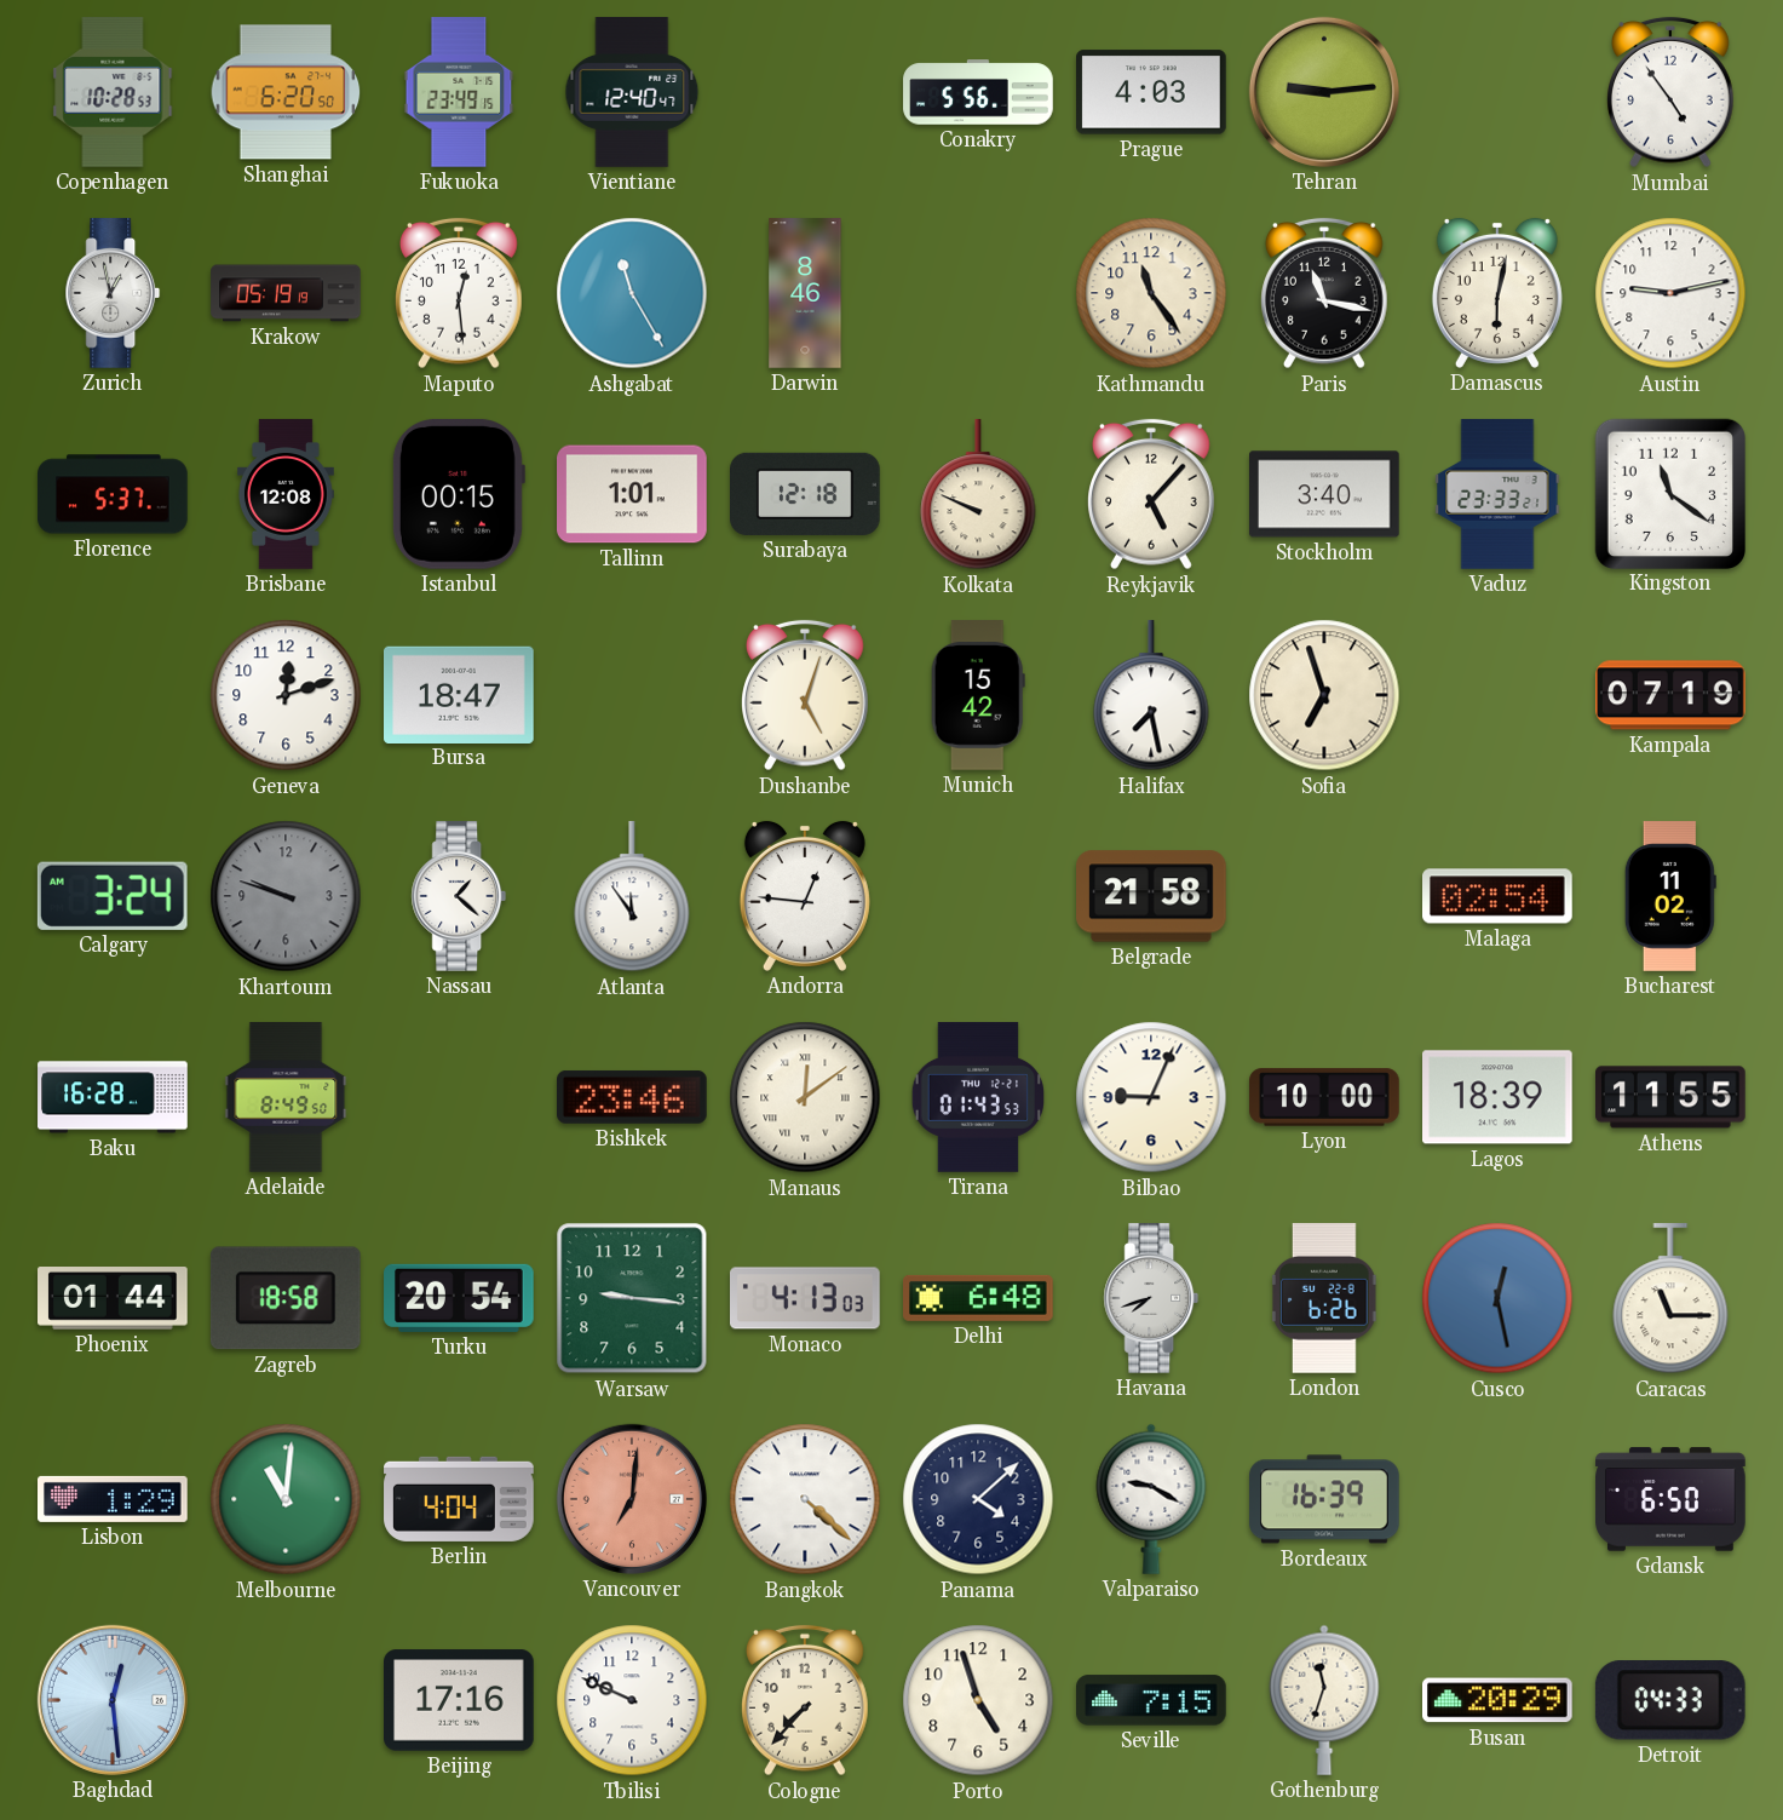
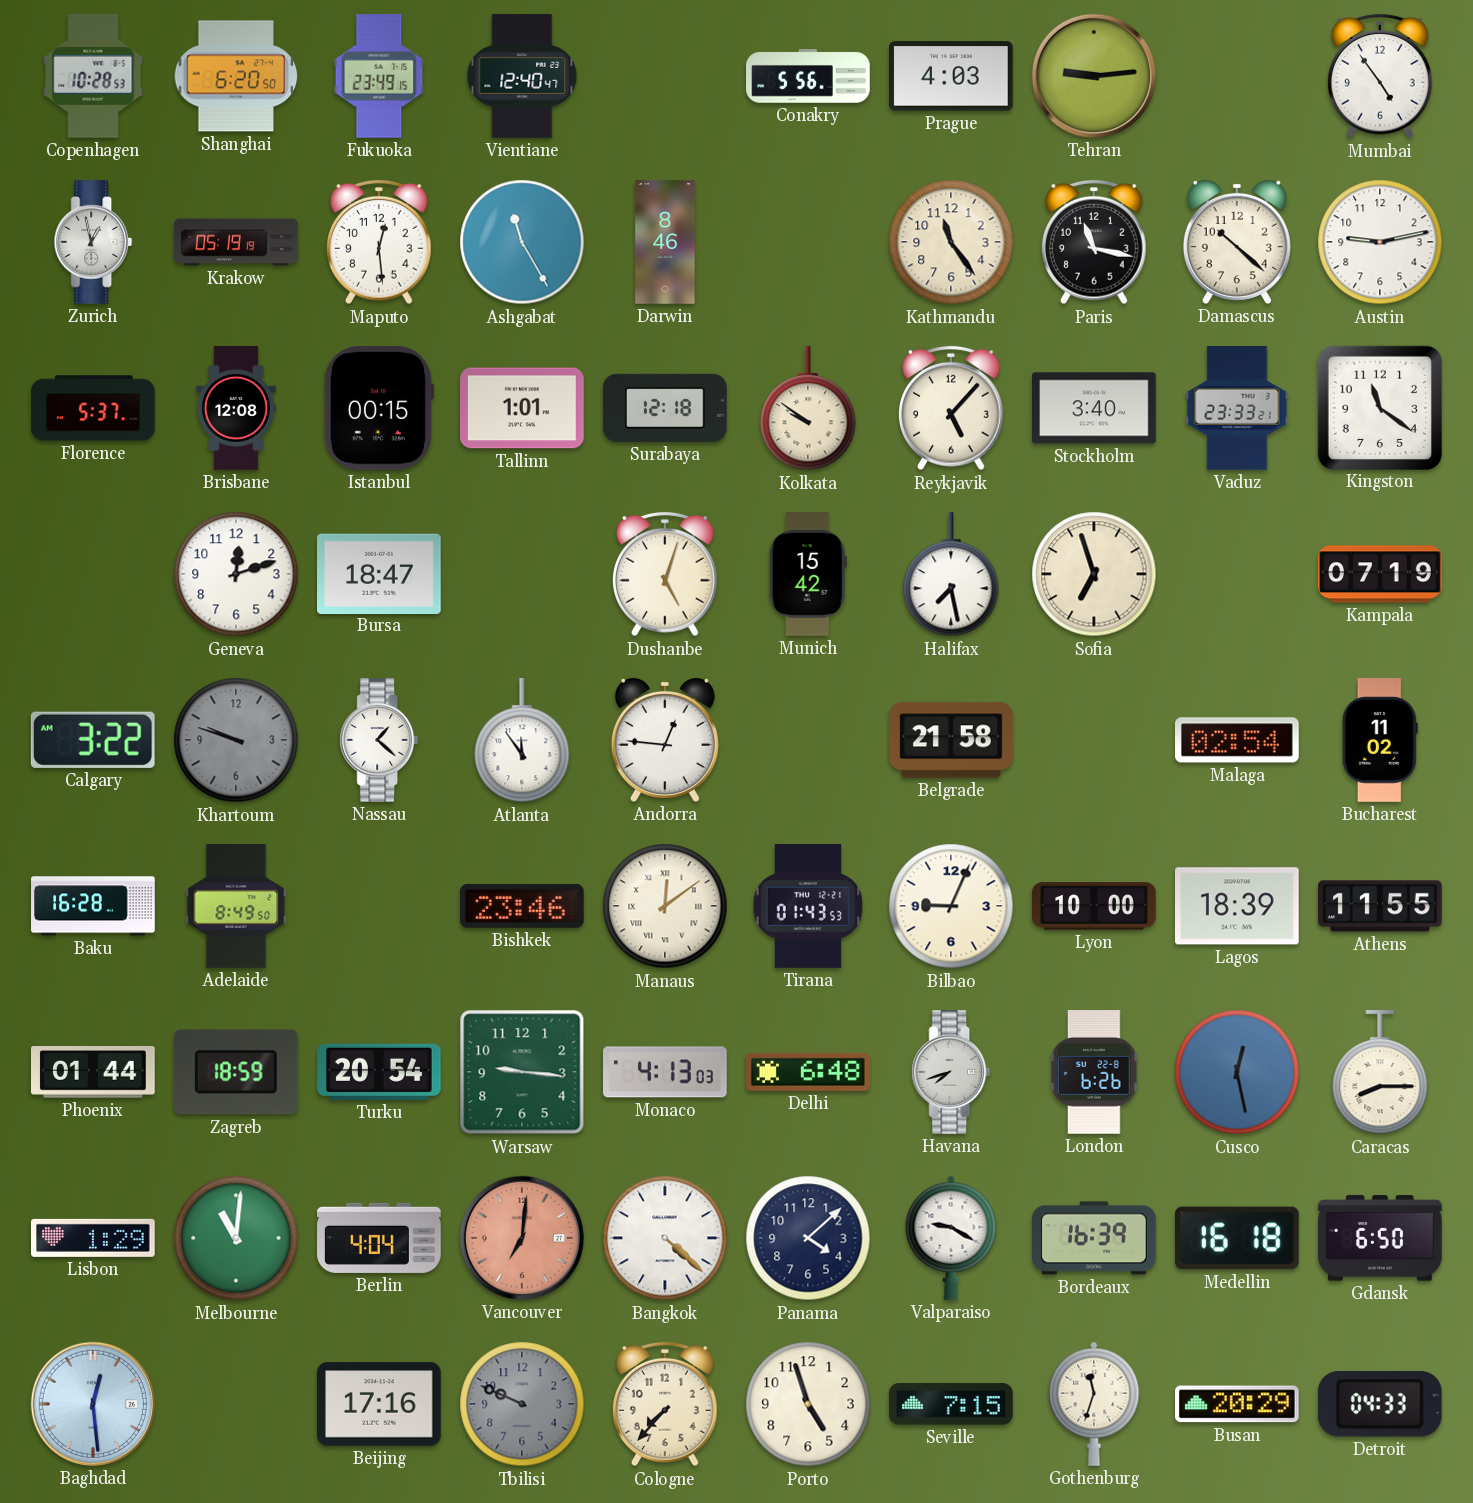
Damascus: 6:02 -> 10:22
Kolkata: 9:49 -> 9:51
Calgary: 3:24 -> 3:22
Zagreb: 18:58 -> 18:59
Caracas: 11:15 -> 8:15
Medellin: none -> 16:18
Tbilisi dial: white -> grey
